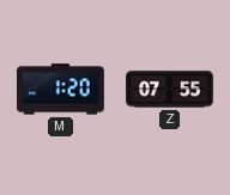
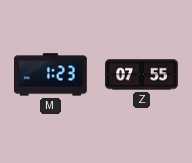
M: 1:20 -> 1:23
